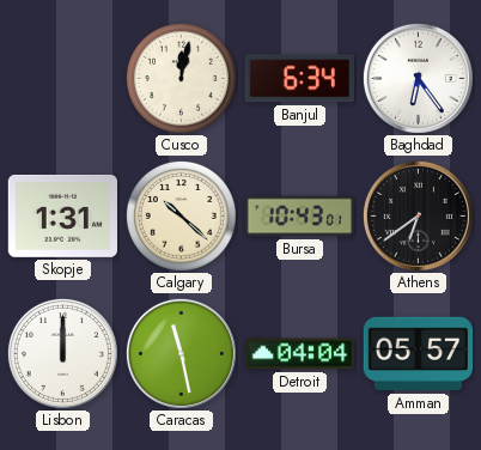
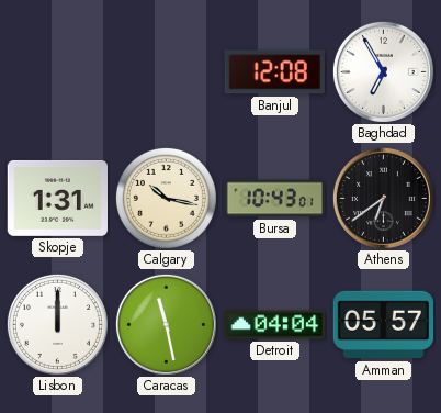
Cusco: 12:02 -> none
Banjul: 6:34 -> 12:08
Baghdad: 6:24 -> 6:55
Calgary: 10:22 -> 10:17
